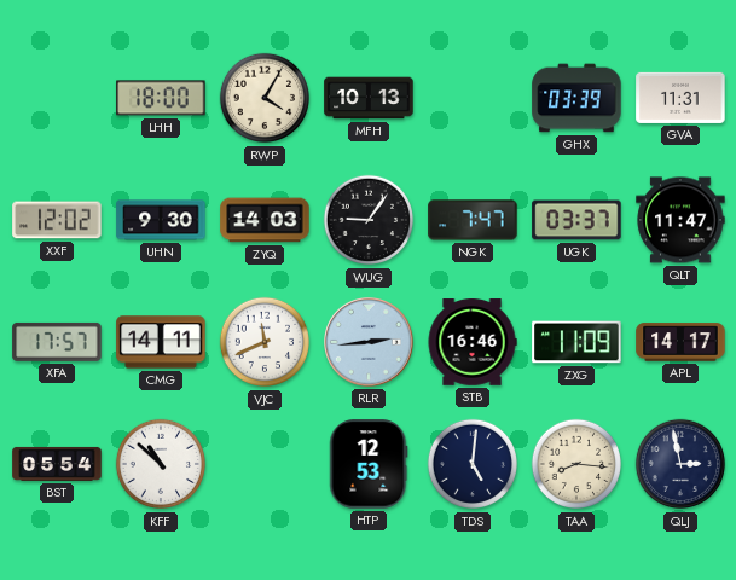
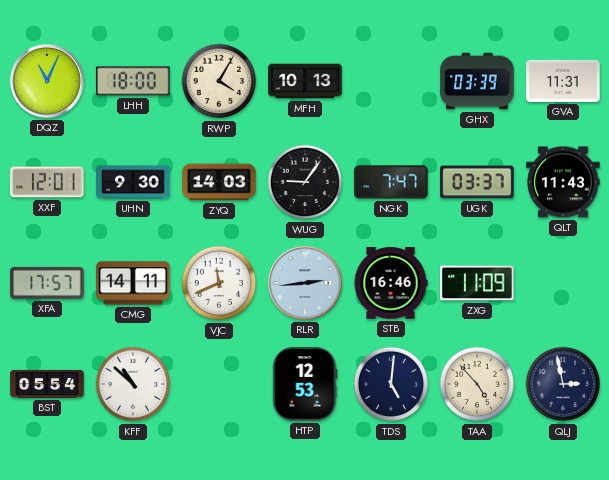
DQZ: none -> 11:04
XXF: 12:02 -> 12:01
QLT: 11:47 -> 11:43
APL: 14:17 -> none
TAA: 8:16 -> 4:53
